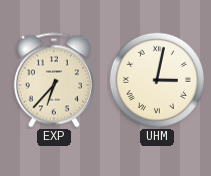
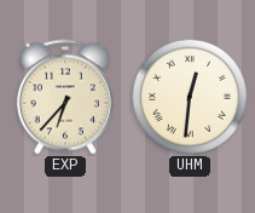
UHM: 3:02 -> 12:31
